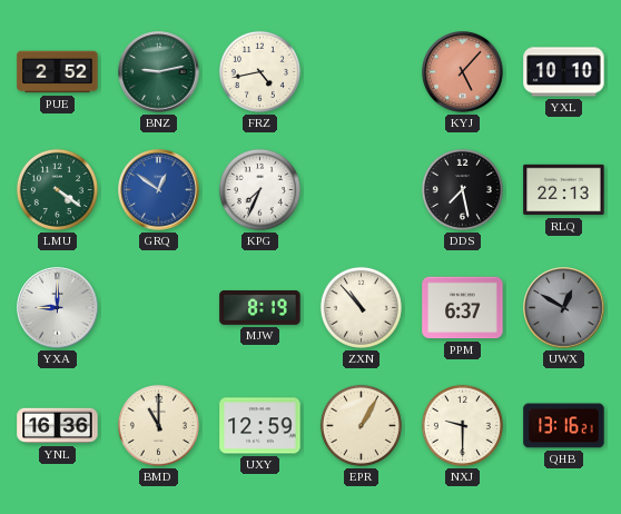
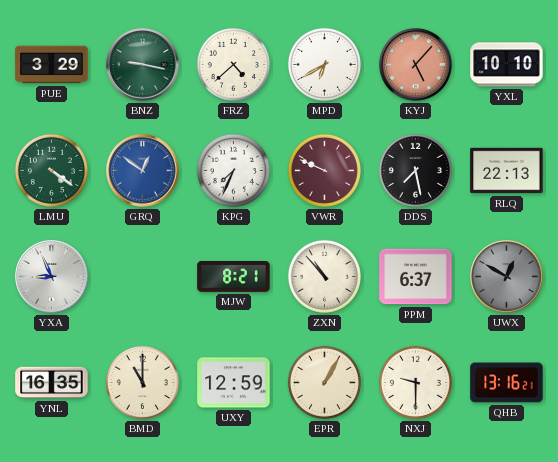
PUE: 2:52 -> 3:29
BNZ: 9:13 -> 9:17
FRZ: 4:43 -> 4:38
MPD: none -> 6:40
VWR: none -> 9:49
YXA: 9:00 -> 8:56
MJW: 8:19 -> 8:21
YNL: 16:36 -> 16:35
